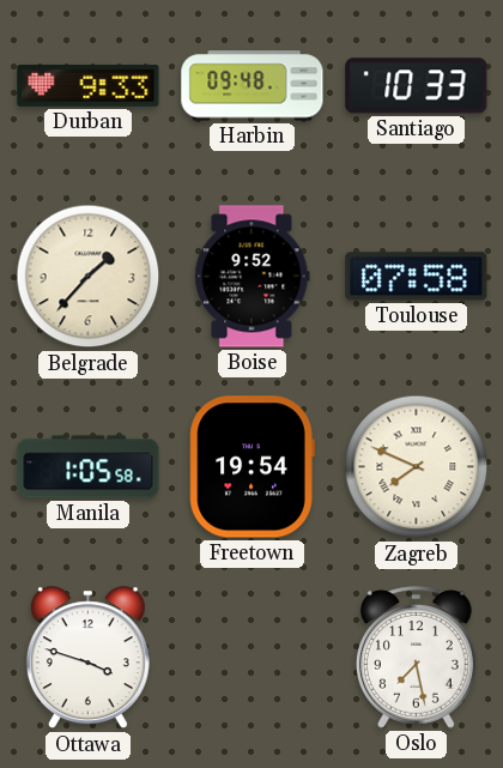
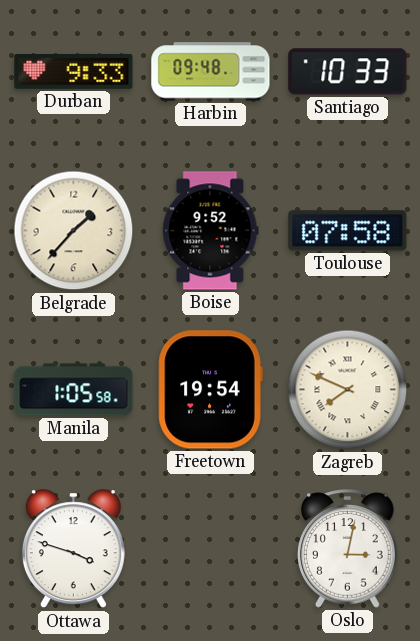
Oslo: 7:28 -> 3:02
